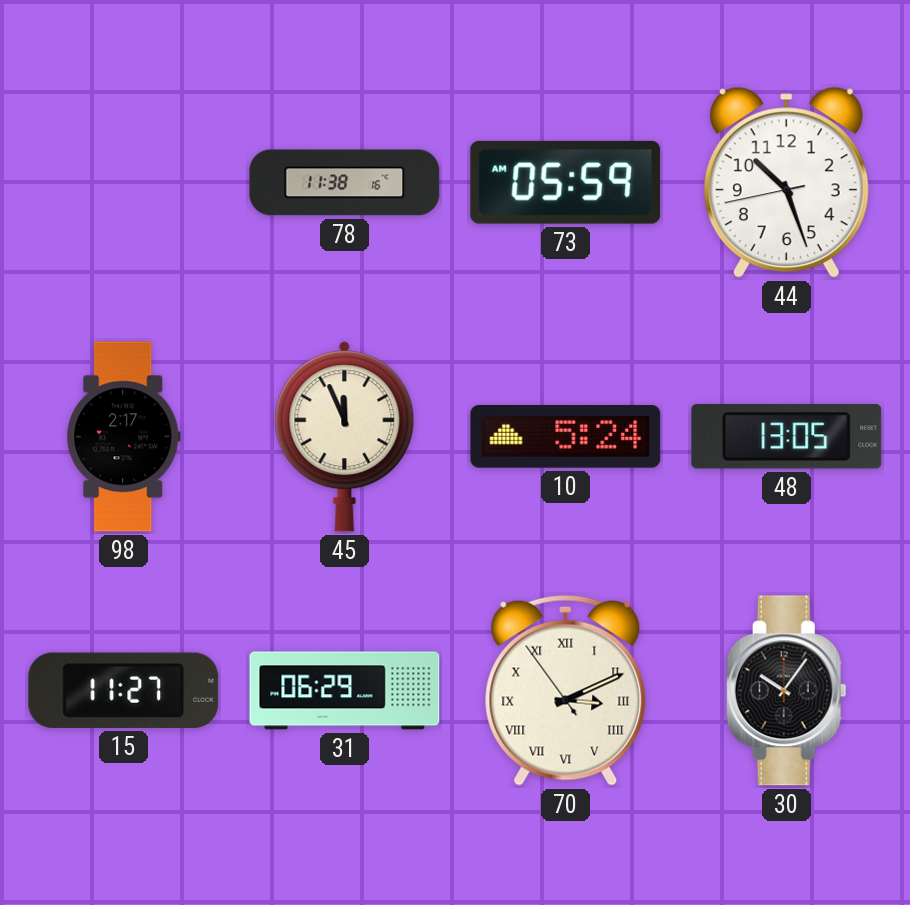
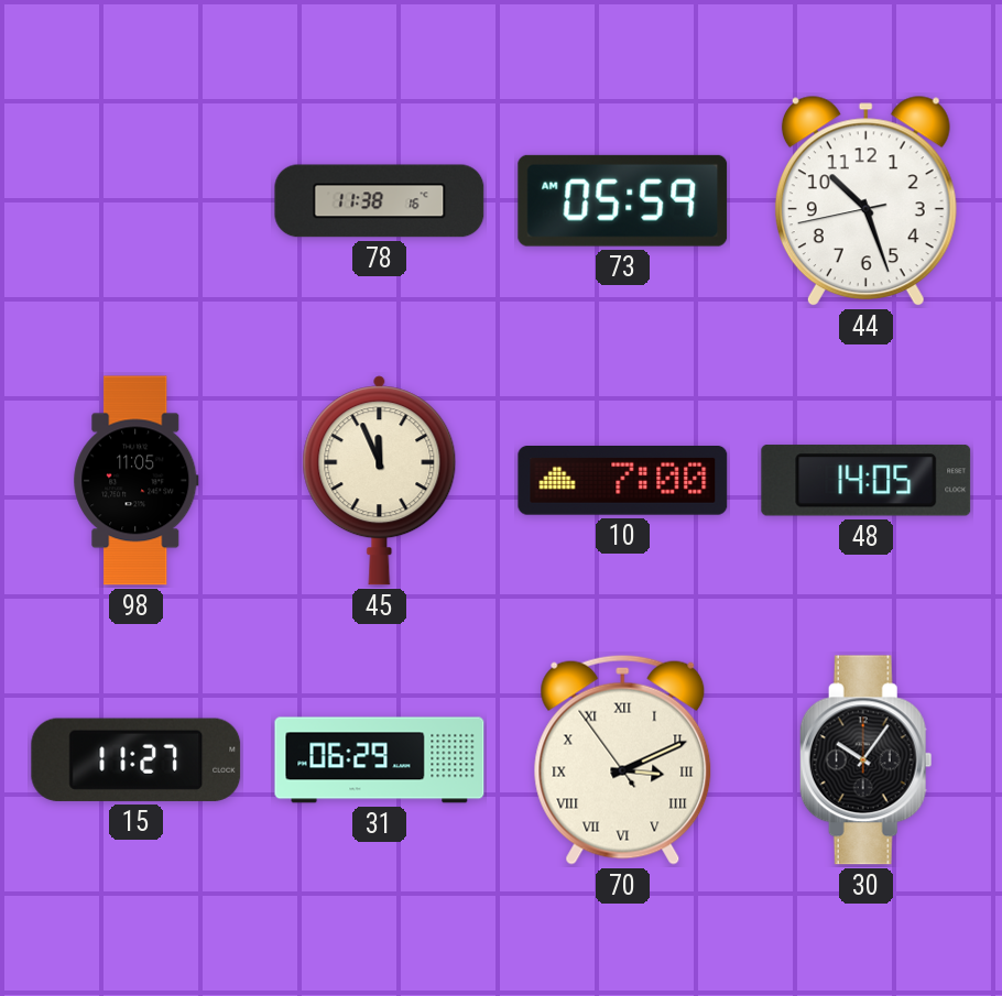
98: 2:17 -> 11:05
10: 5:24 -> 7:00
48: 13:05 -> 14:05
